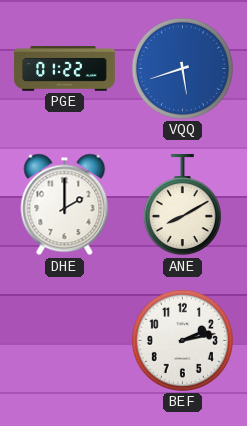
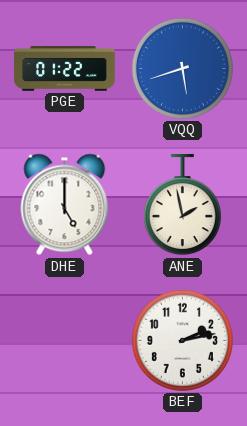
DHE: 2:00 -> 5:00
ANE: 8:10 -> 1:58
